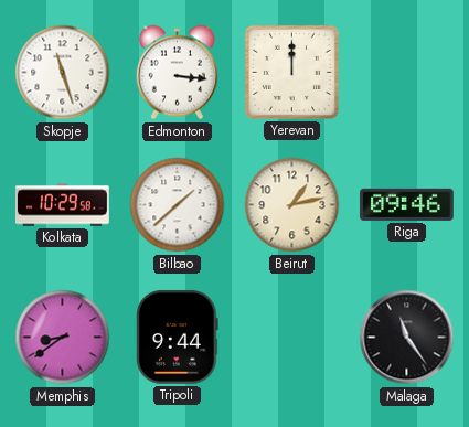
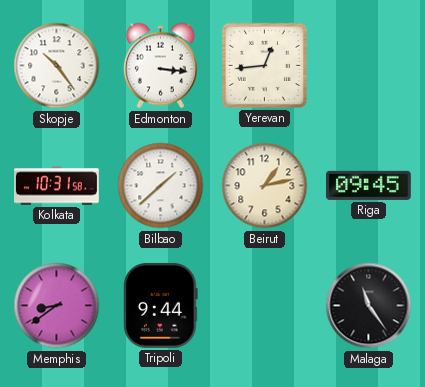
Skopje: 11:27 -> 10:24
Yerevan: 12:00 -> 12:44
Kolkata: 10:29 -> 10:31
Riga: 09:46 -> 09:45
